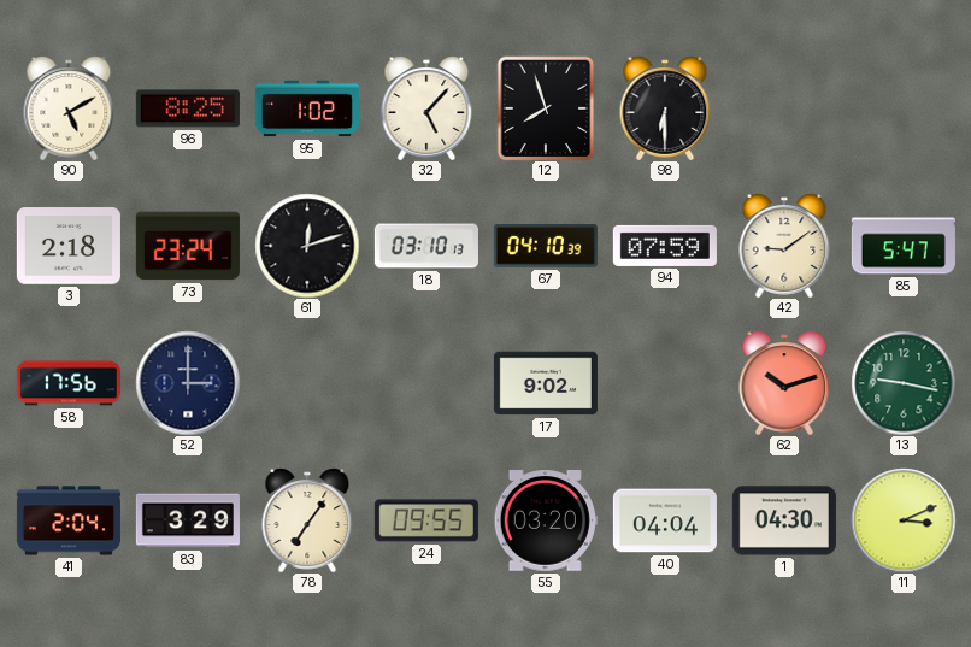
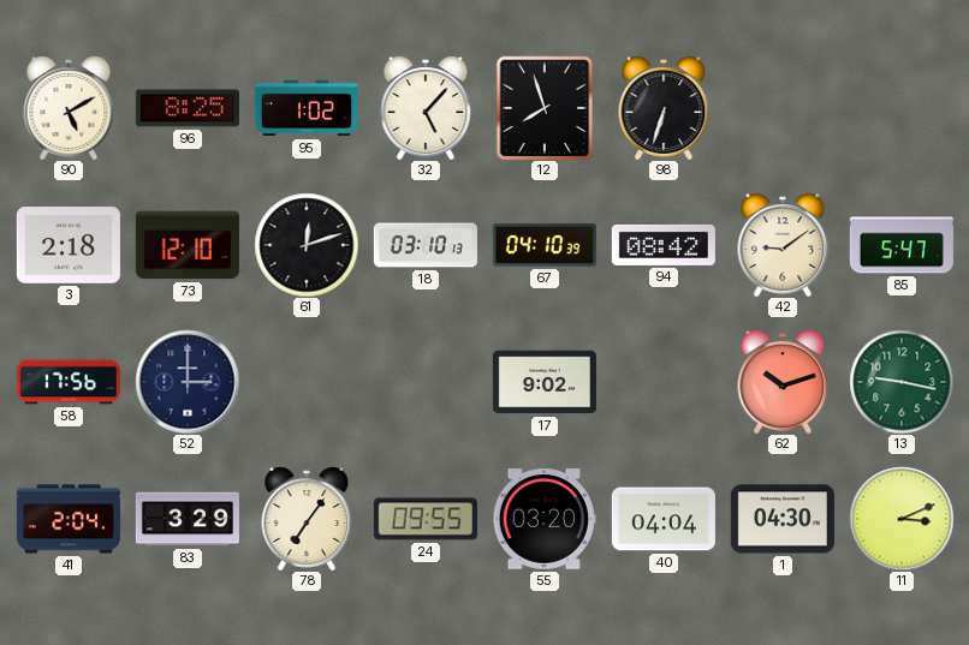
98: 6:30 -> 6:33
73: 23:24 -> 12:10
94: 07:59 -> 08:42
